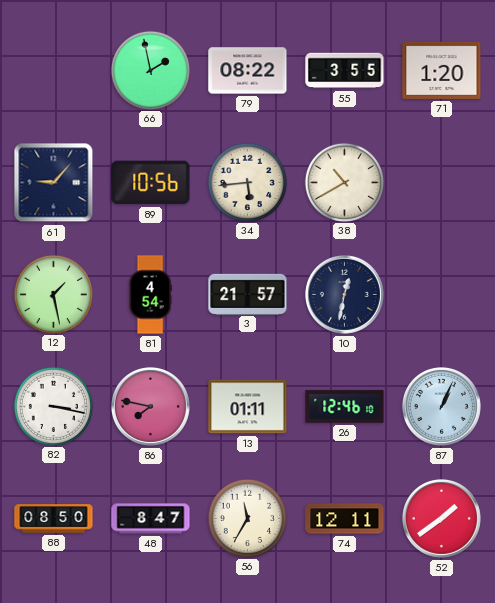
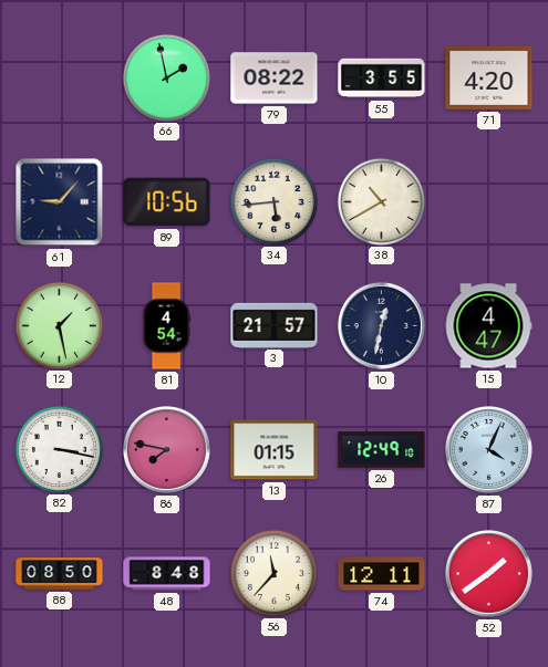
71: 1:20 -> 4:20
15: none -> 4:47
13: 01:11 -> 01:15
26: 12:46 -> 12:49
87: 1:04 -> 4:04
48: 8:47 -> 8:48
56: 11:35 -> 11:37
